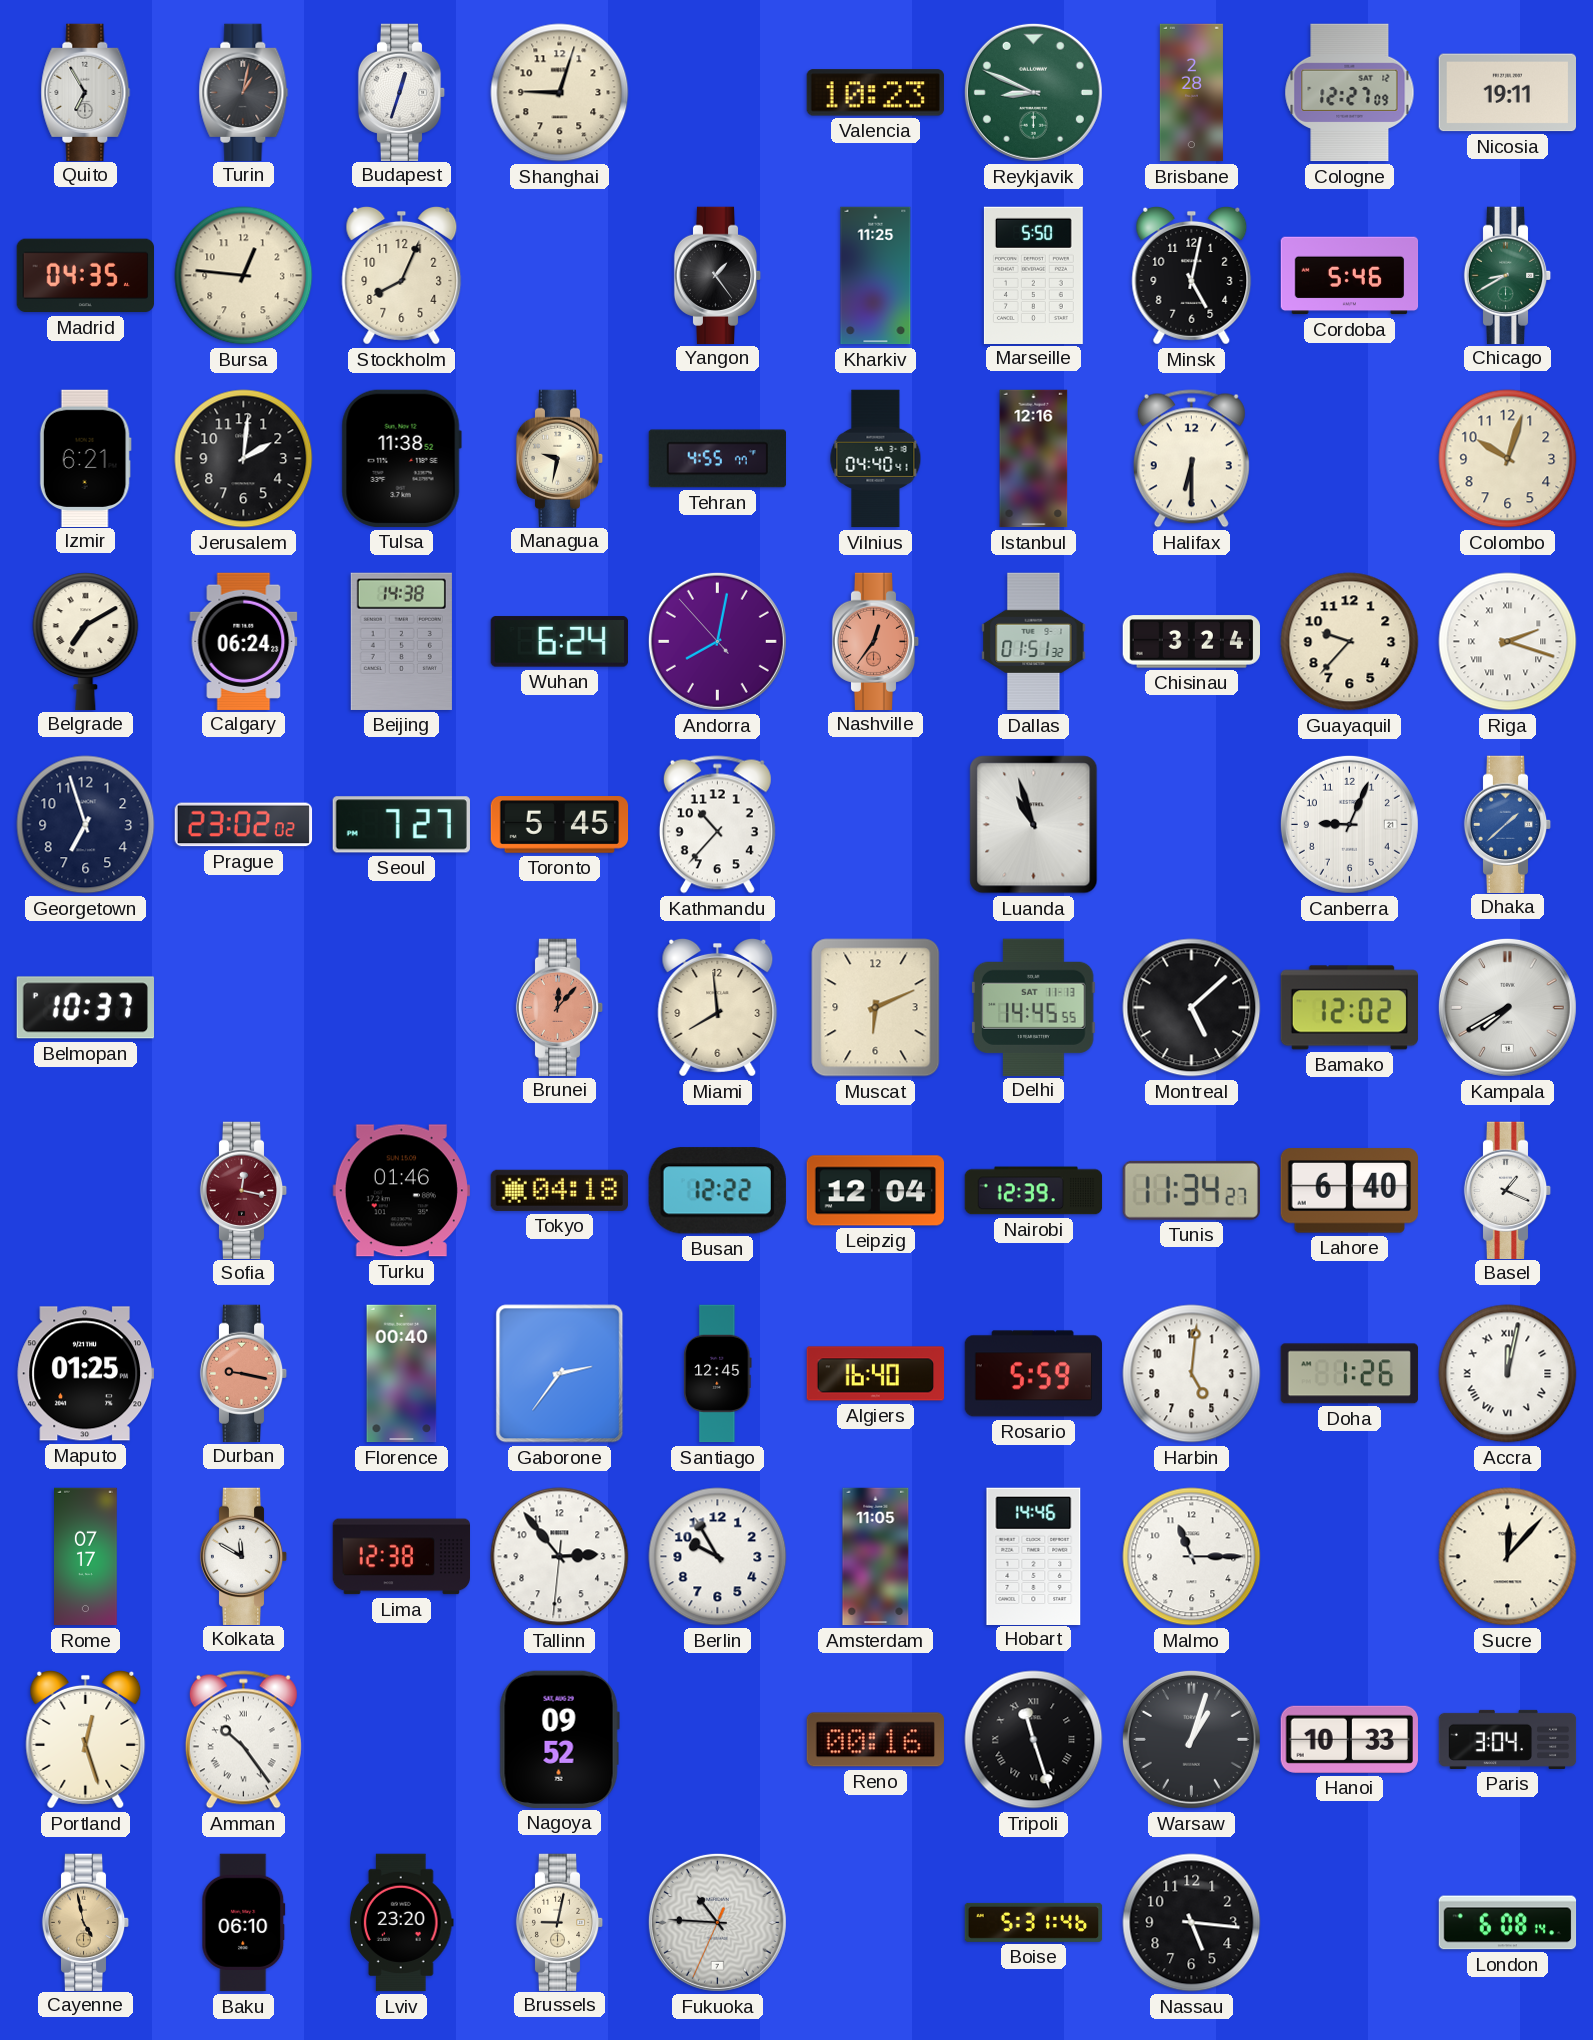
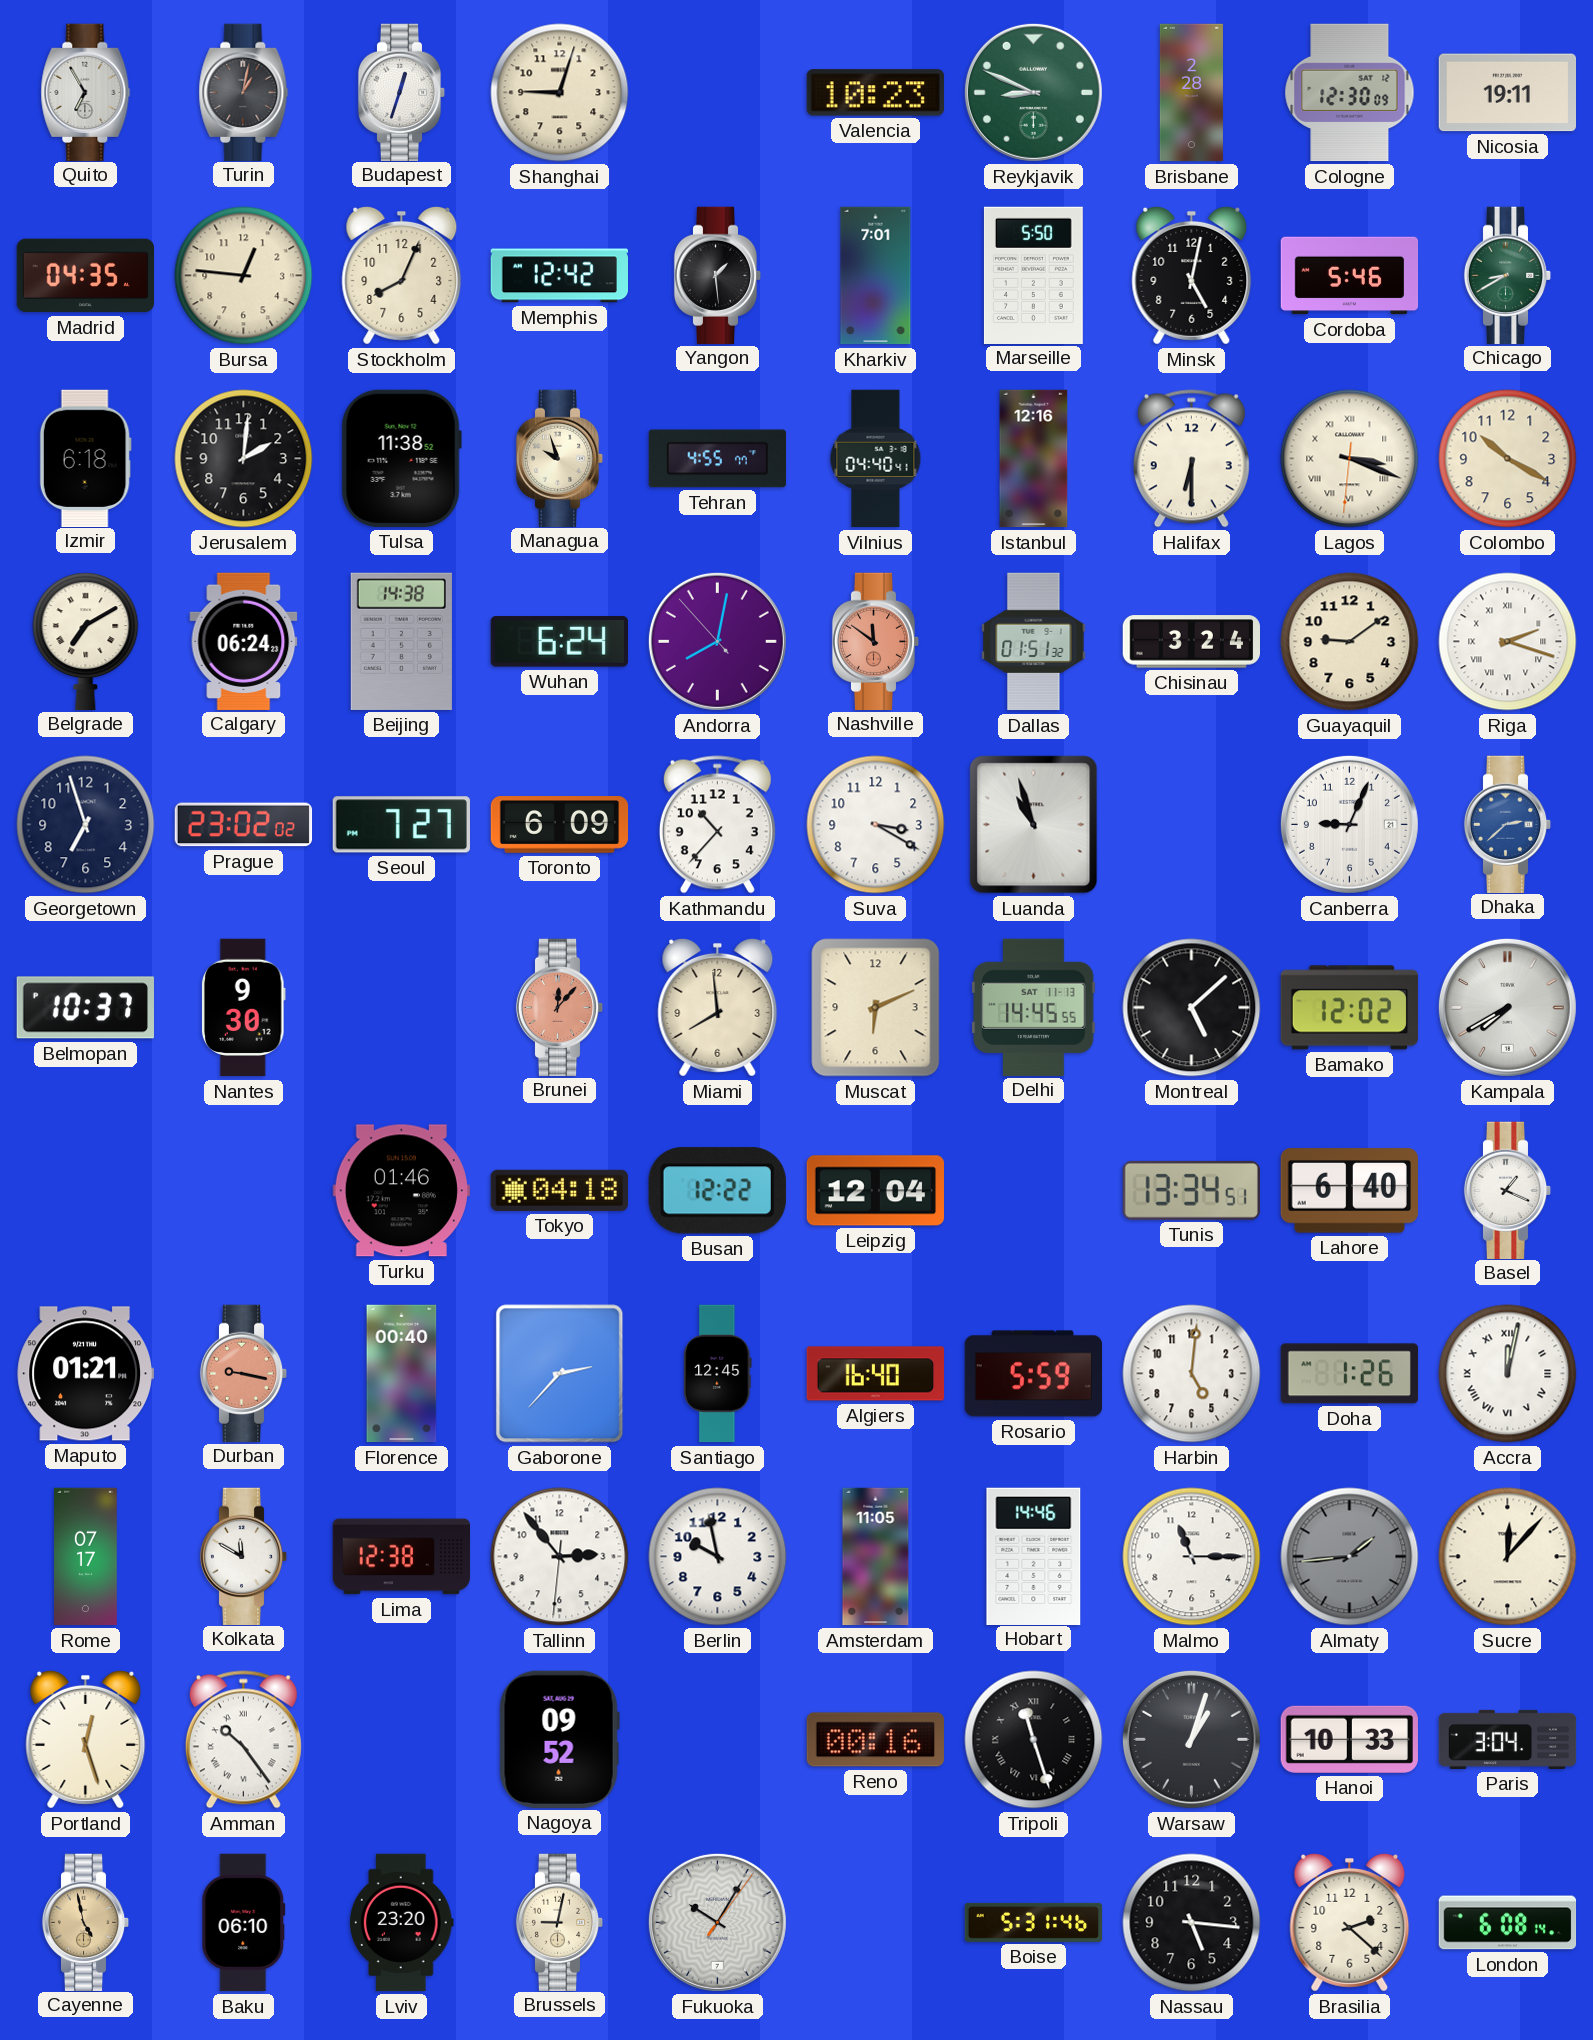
Cologne: 12:27 -> 12:30
Memphis: none -> 12:42
Yangon: 1:24 -> 1:29
Kharkiv: 11:25 -> 7:01
Izmir: 6:21 -> 6:18
Managua: 9:32 -> 9:57
Lagos: none -> 3:18
Colombo: 10:03 -> 10:20
Nashville: 12:36 -> 11:51
Guayaquil: 9:37 -> 9:09
Toronto: 5:45 -> 6:09
Suva: none -> 3:20
Dhaka: 1:38 -> 2:38
Nantes: none -> 9:30
Sofia: 12:17 -> none
Nairobi: 12:39 -> none
Tunis: 11:34 -> 13:34
Maputo: 01:25 -> 01:21
Gaborone: 2:36 -> 2:37
Berlin: 9:55 -> 9:58
Almaty: none -> 1:44
Fukuoka: 10:45 -> 10:05
Brasilia: none -> 2:22
